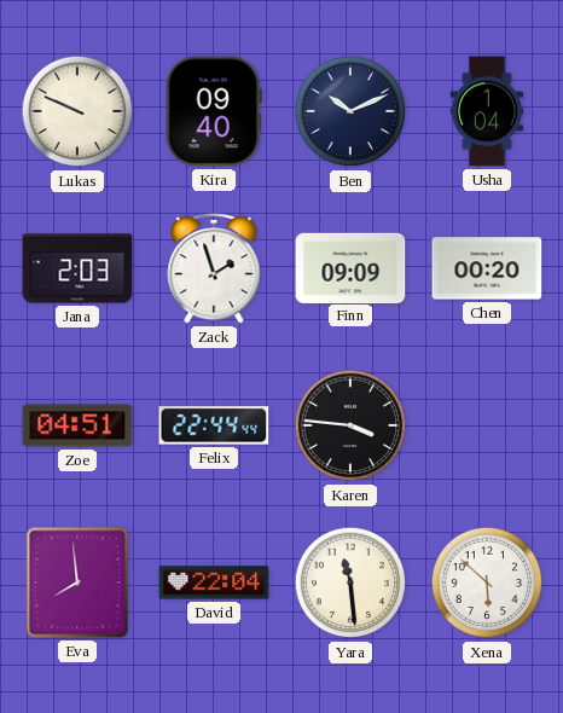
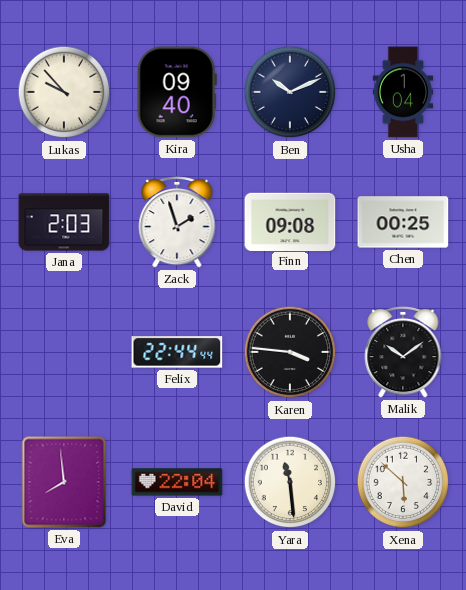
Lukas: 9:49 -> 9:53
Finn: 09:09 -> 09:08
Chen: 00:20 -> 00:25
Zoe: 04:51 -> none
Malik: none -> 10:09
